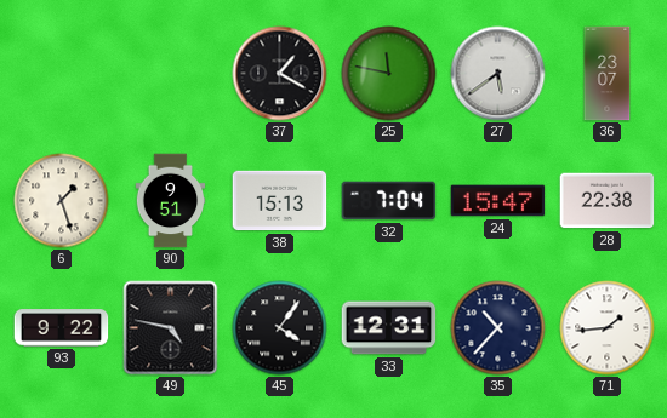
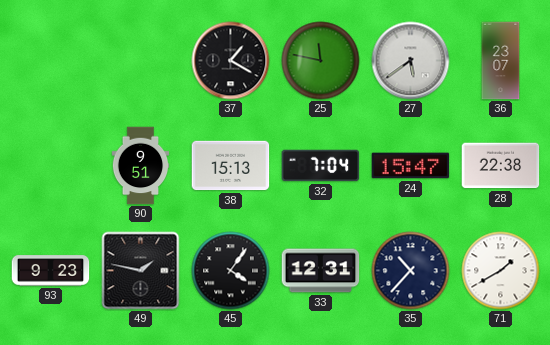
6: 1:27 -> none
93: 9:22 -> 9:23
49: 4:47 -> 1:47
71: 1:44 -> 1:40
